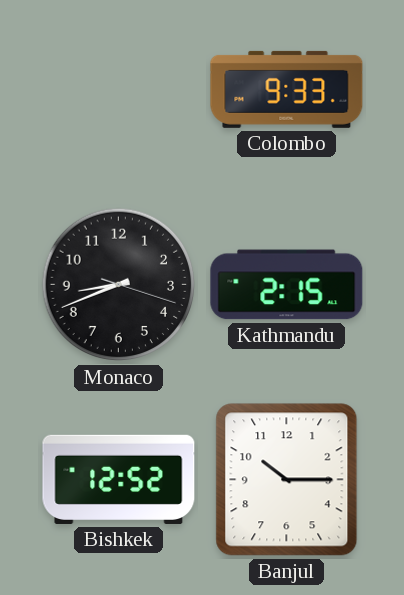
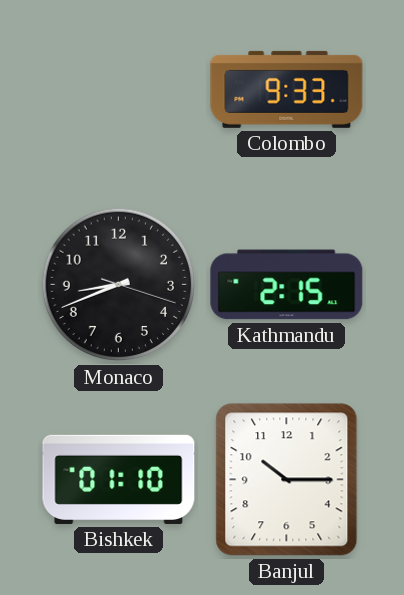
Bishkek: 12:52 -> 01:10
